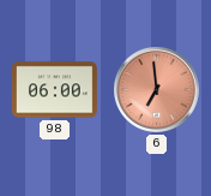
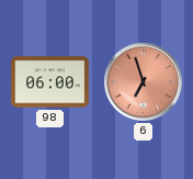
6: 6:59 -> 6:57
